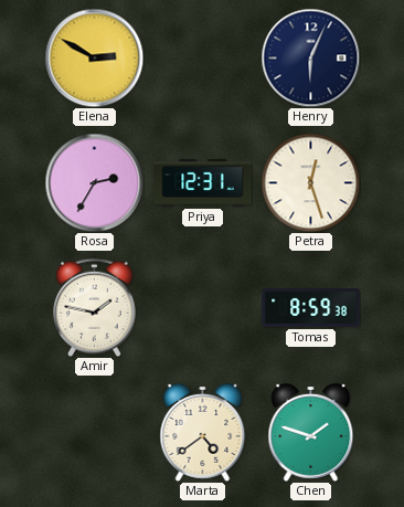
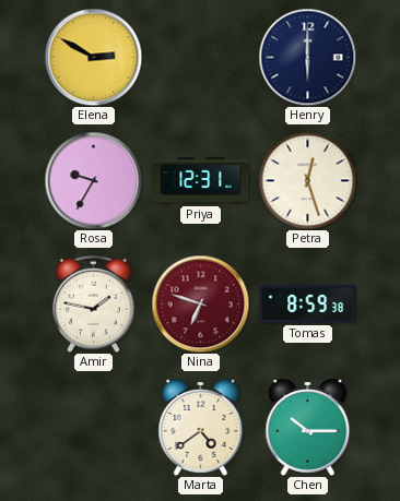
Henry: 6:04 -> 6:00
Rosa: 2:35 -> 9:35
Nina: none -> 6:48
Chen: 1:48 -> 10:15
